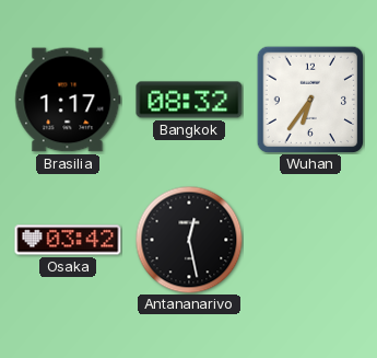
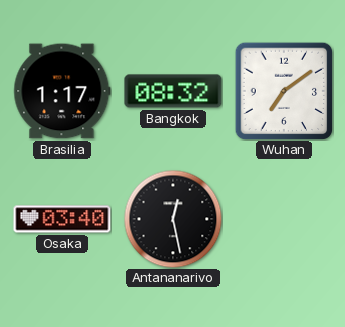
Wuhan: 6:36 -> 7:09
Osaka: 03:42 -> 03:40
